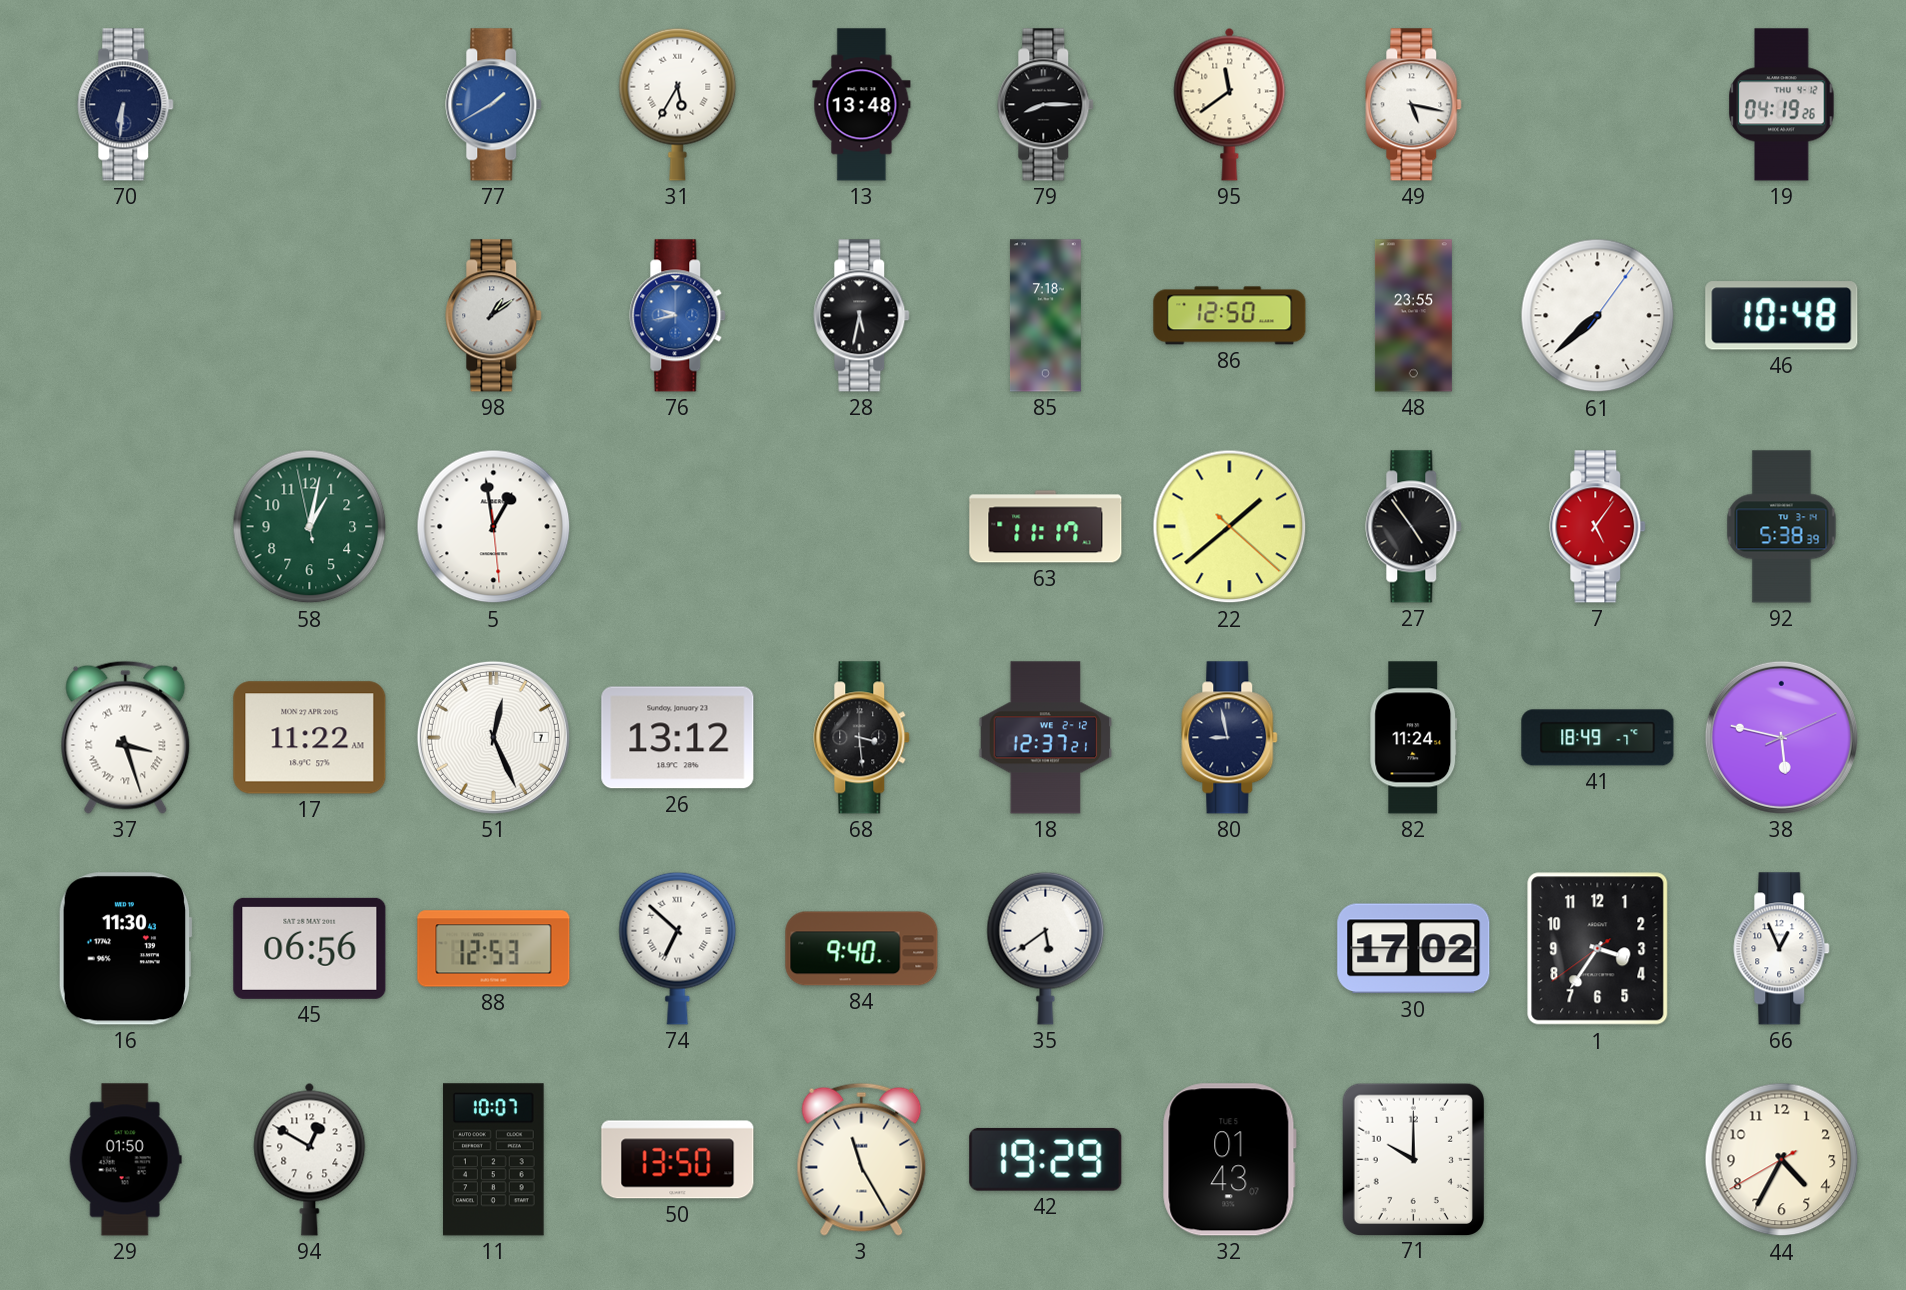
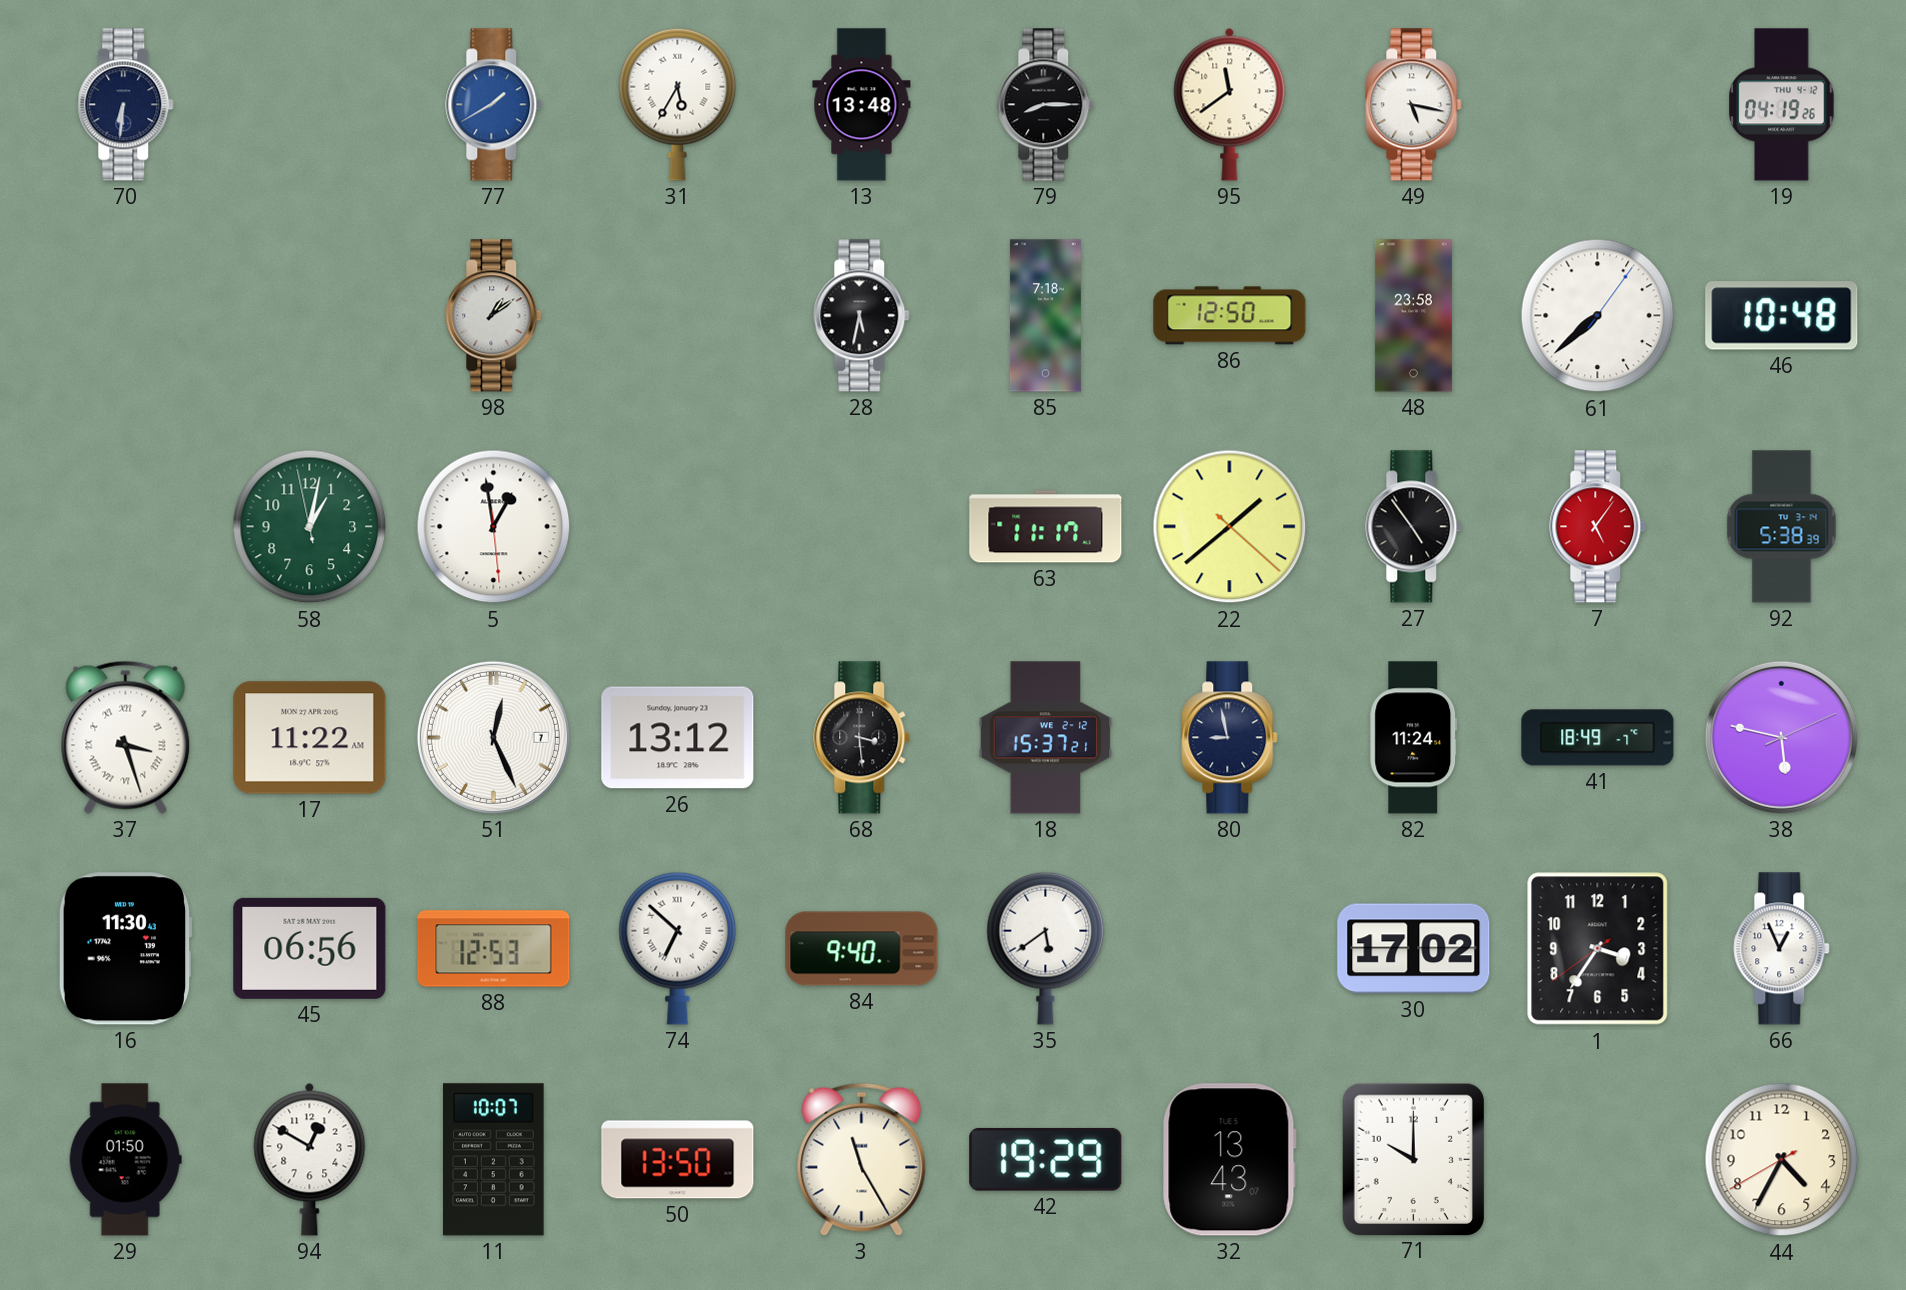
76: 9:43 -> none
48: 23:55 -> 23:58
18: 12:37 -> 15:37
32: 01:43 -> 13:43
